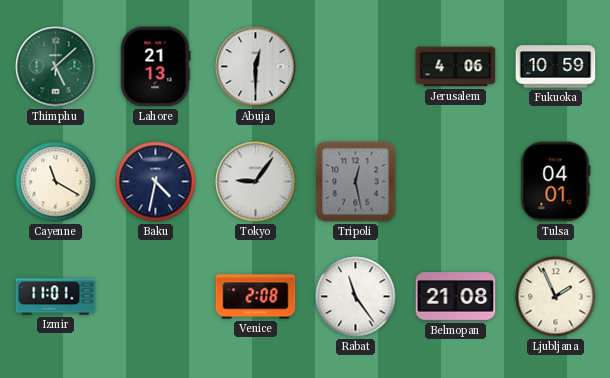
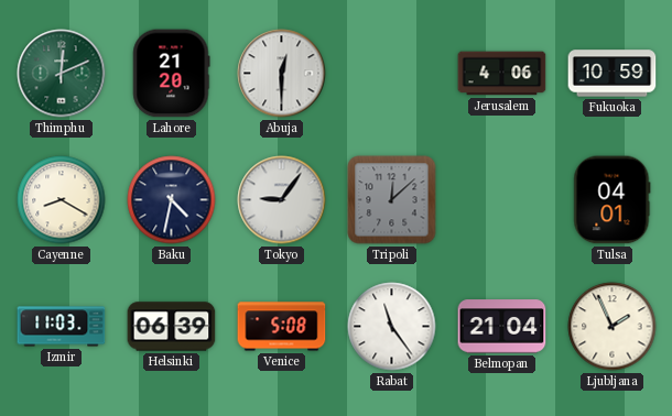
Thimphu: 5:08 -> 12:11
Lahore: 21:13 -> 21:20
Cayenne: 11:20 -> 8:20
Tripoli: 12:28 -> 12:08
Izmir: 11:01 -> 11:03
Helsinki: none -> 06:39
Venice: 2:08 -> 5:08
Belmopan: 21:08 -> 21:04
